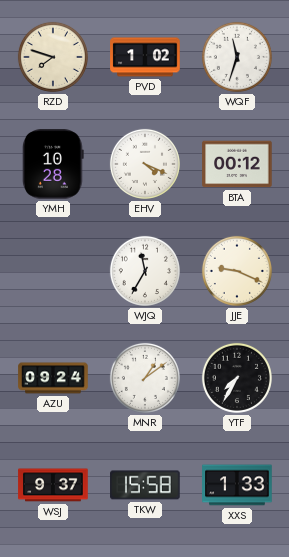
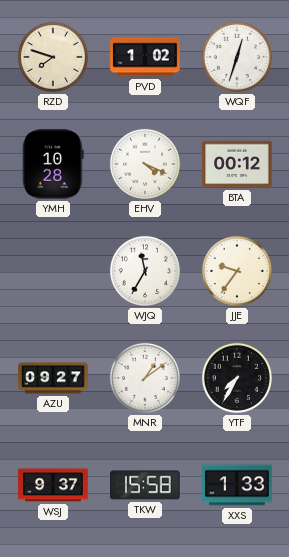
WQF: 11:33 -> 12:33
JJE: 9:19 -> 9:36
AZU: 09:24 -> 09:27
